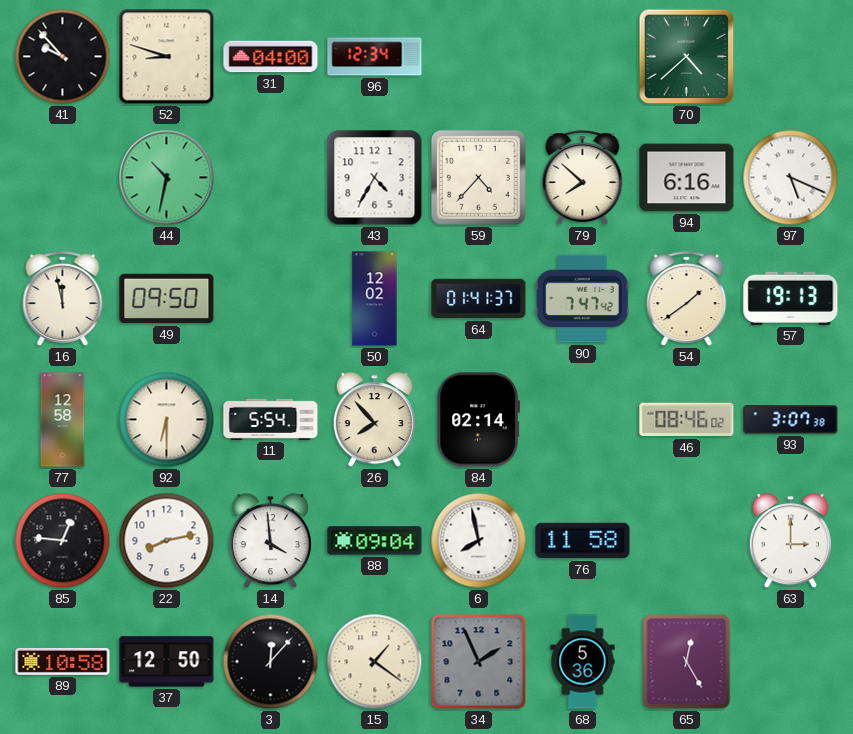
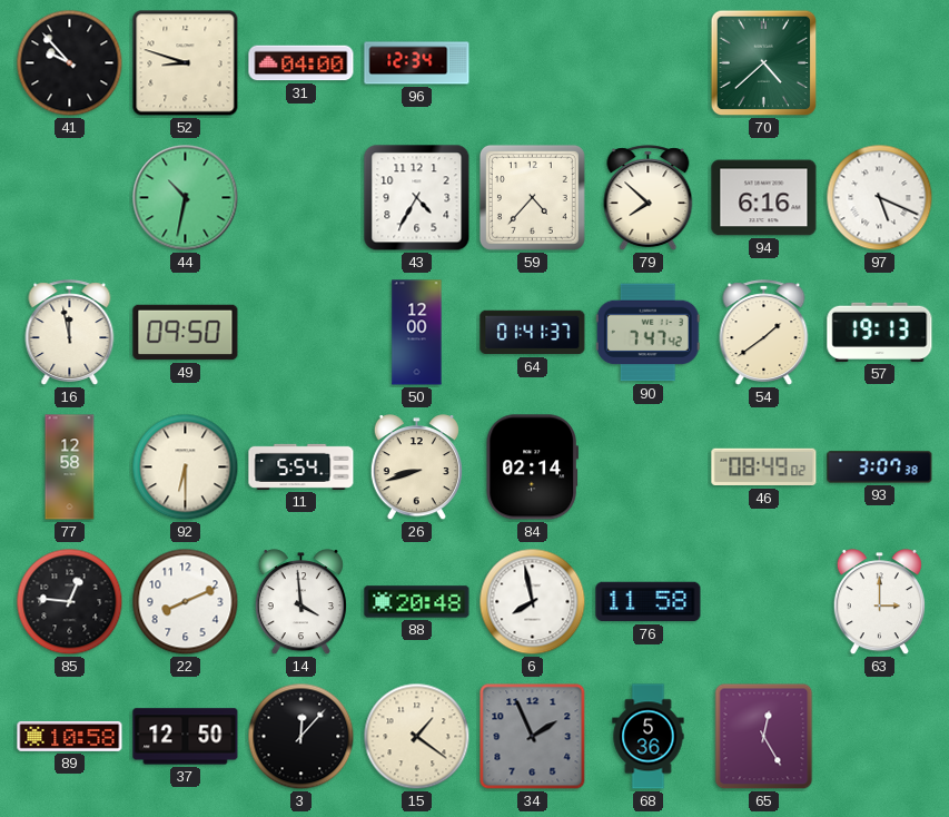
50: 12:02 -> 12:00
26: 7:53 -> 8:42
46: 08:46 -> 08:49
22: 8:13 -> 8:11
88: 09:04 -> 20:48
